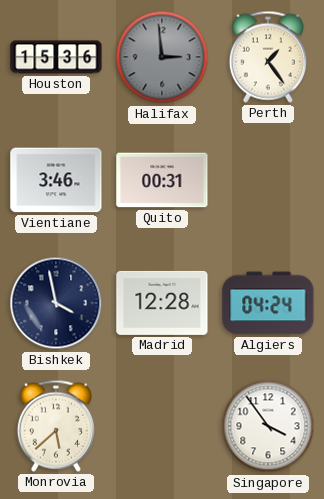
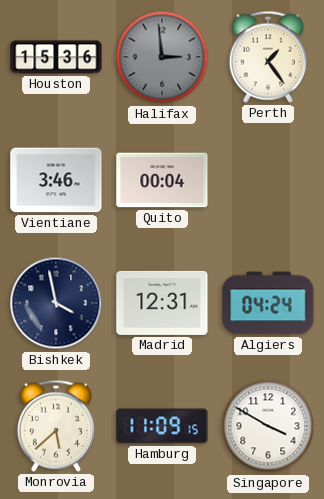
Quito: 00:31 -> 00:04
Madrid: 12:28 -> 12:31
Hamburg: none -> 11:09
Singapore: 3:54 -> 3:50
